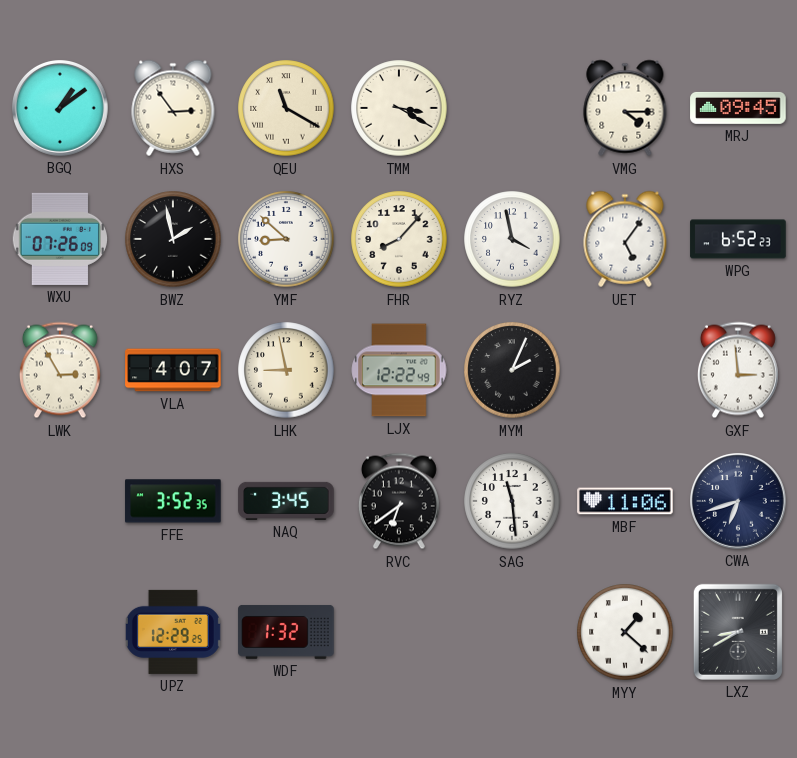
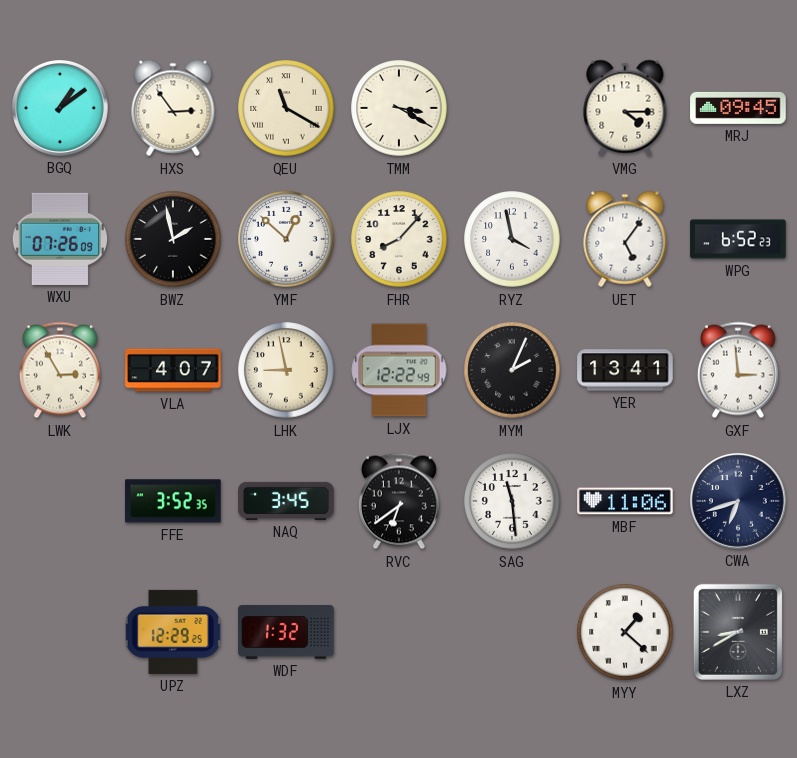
YMF: 8:52 -> 12:52
YER: none -> 13:41
